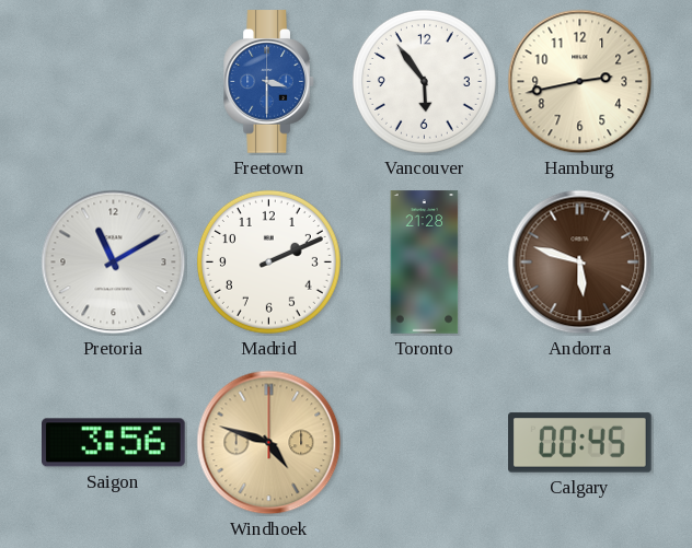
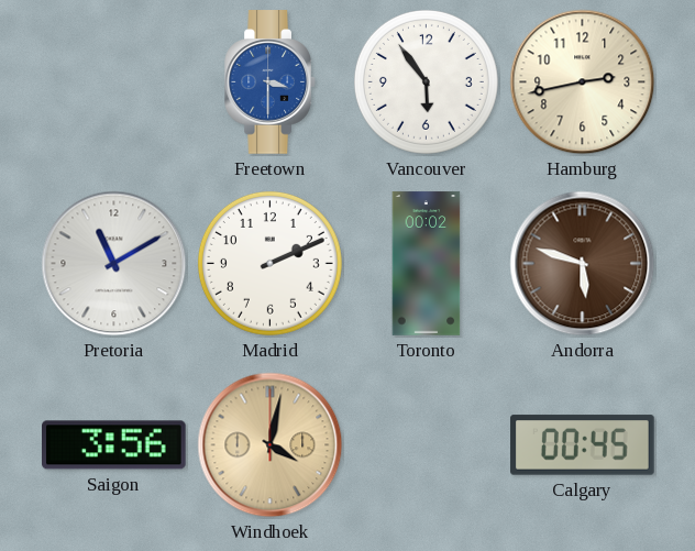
Toronto: 21:28 -> 00:02
Windhoek: 4:48 -> 4:02
